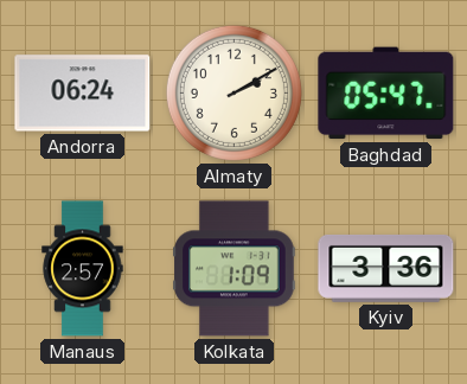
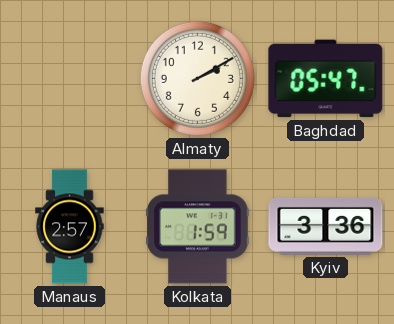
Andorra: 06:24 -> none
Kolkata: 1:09 -> 1:59
